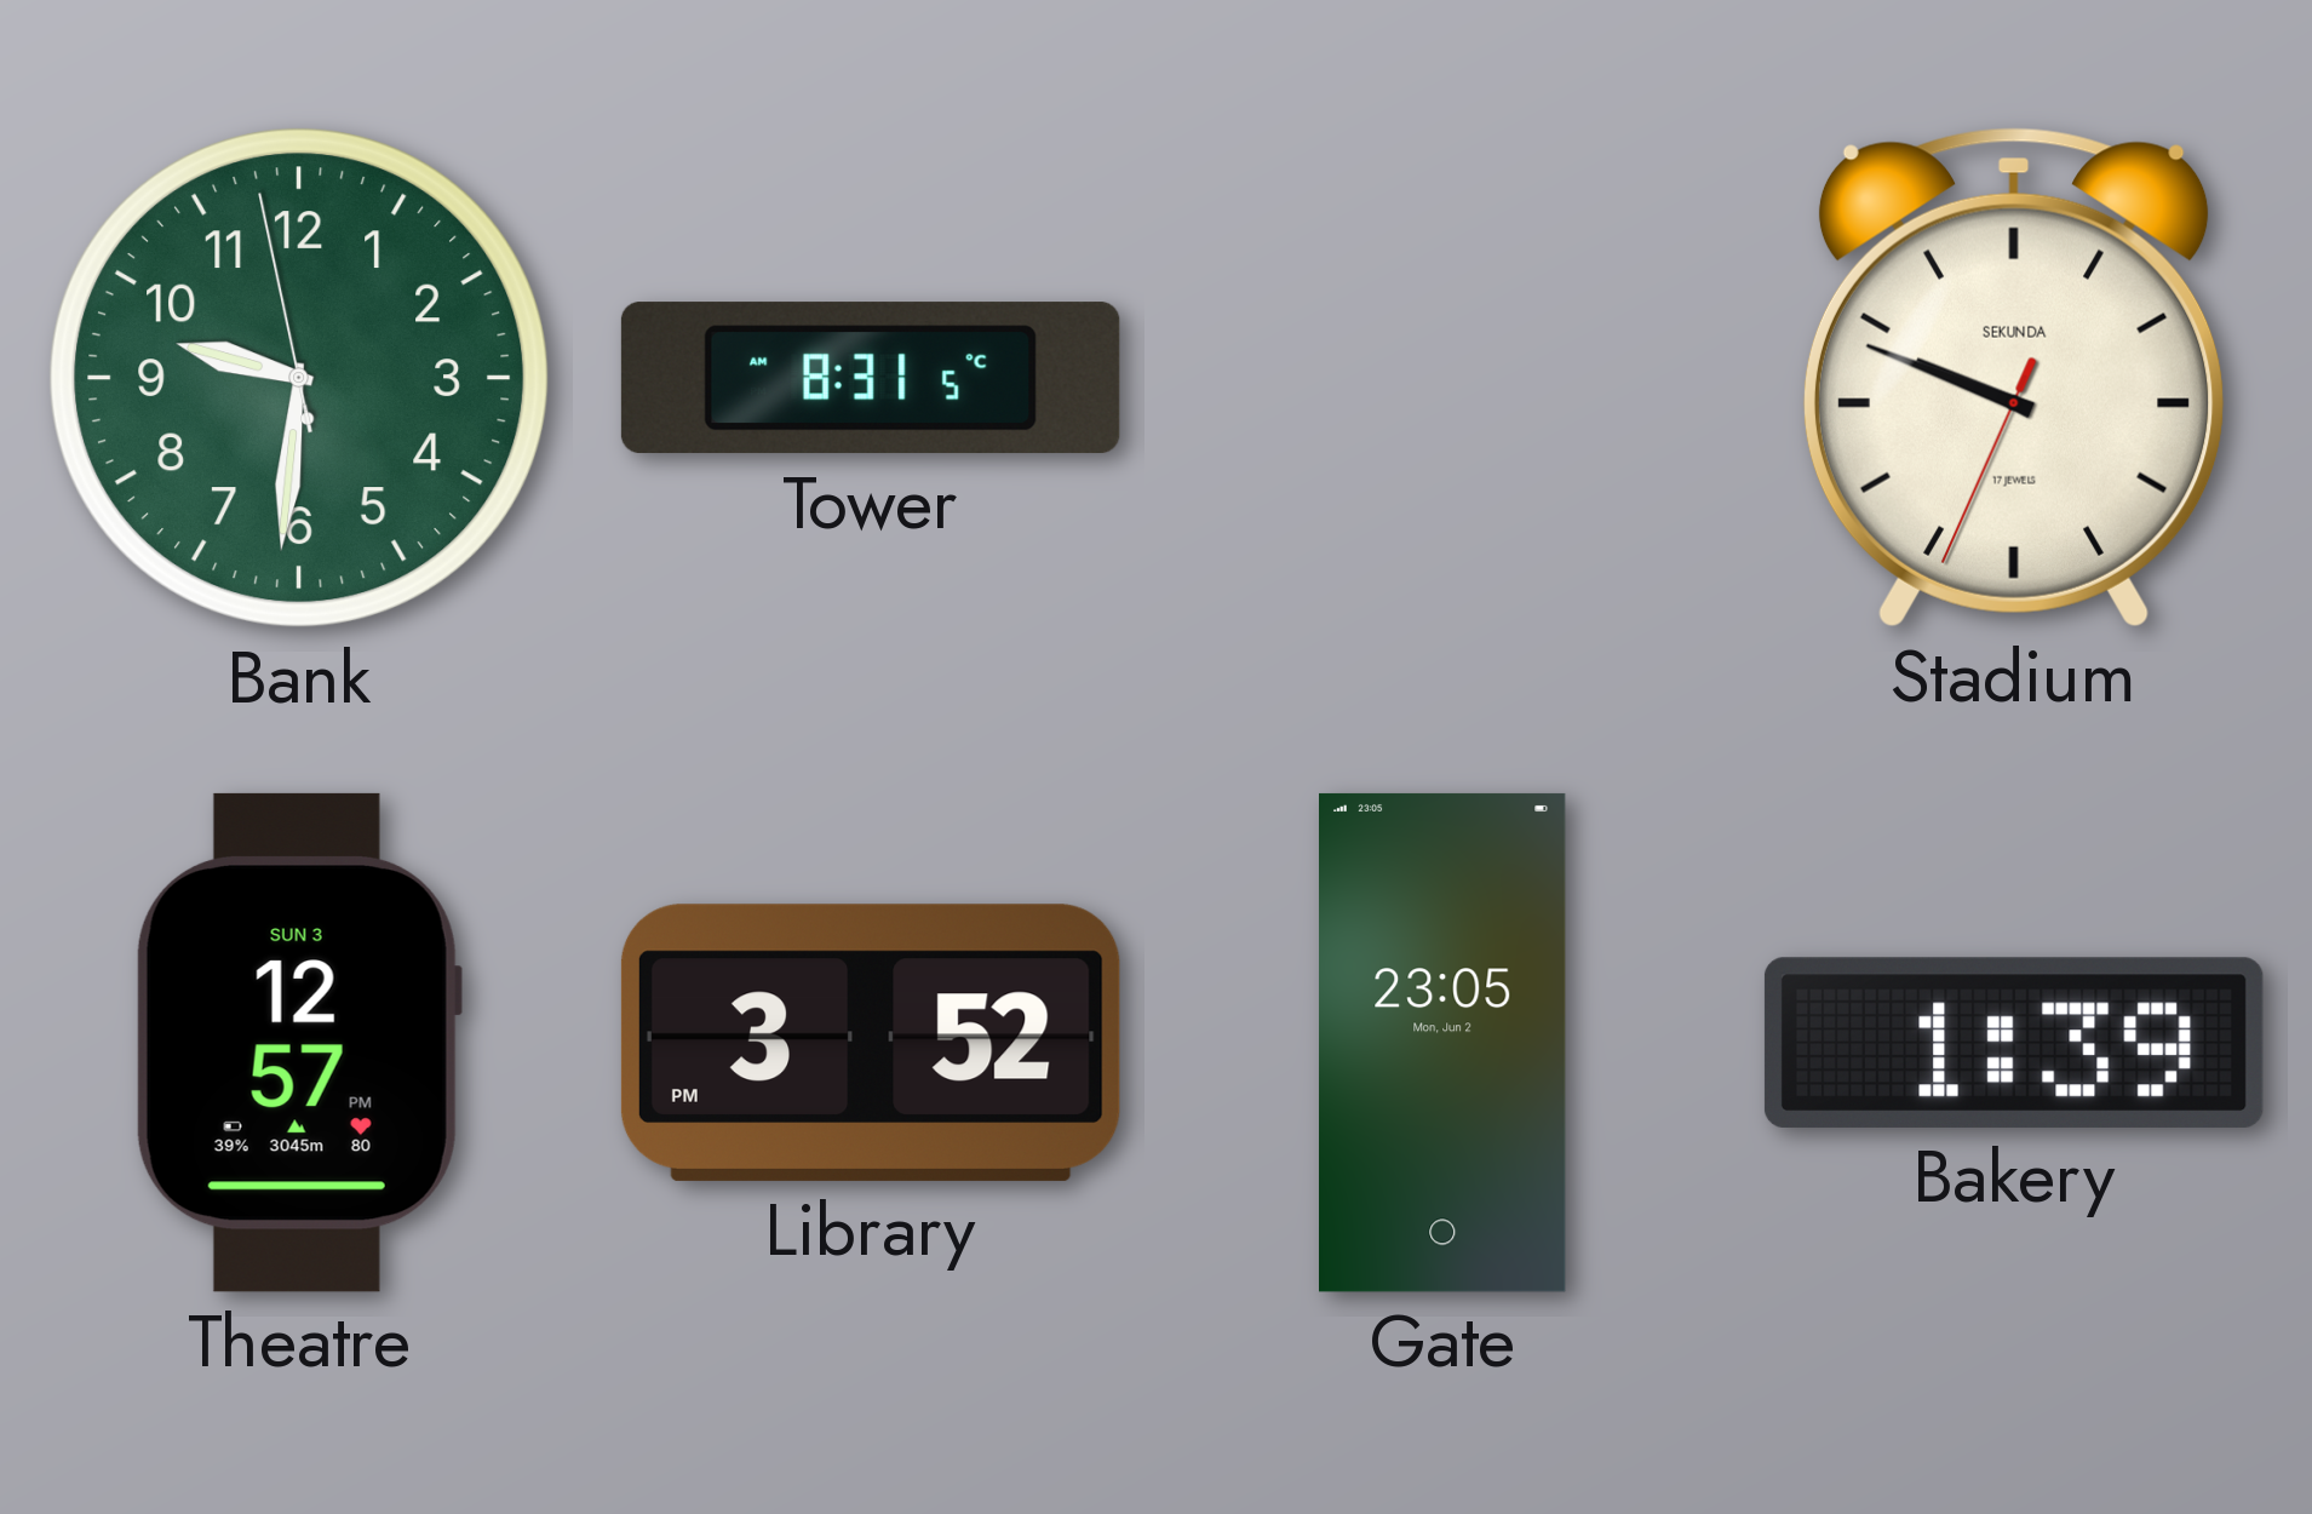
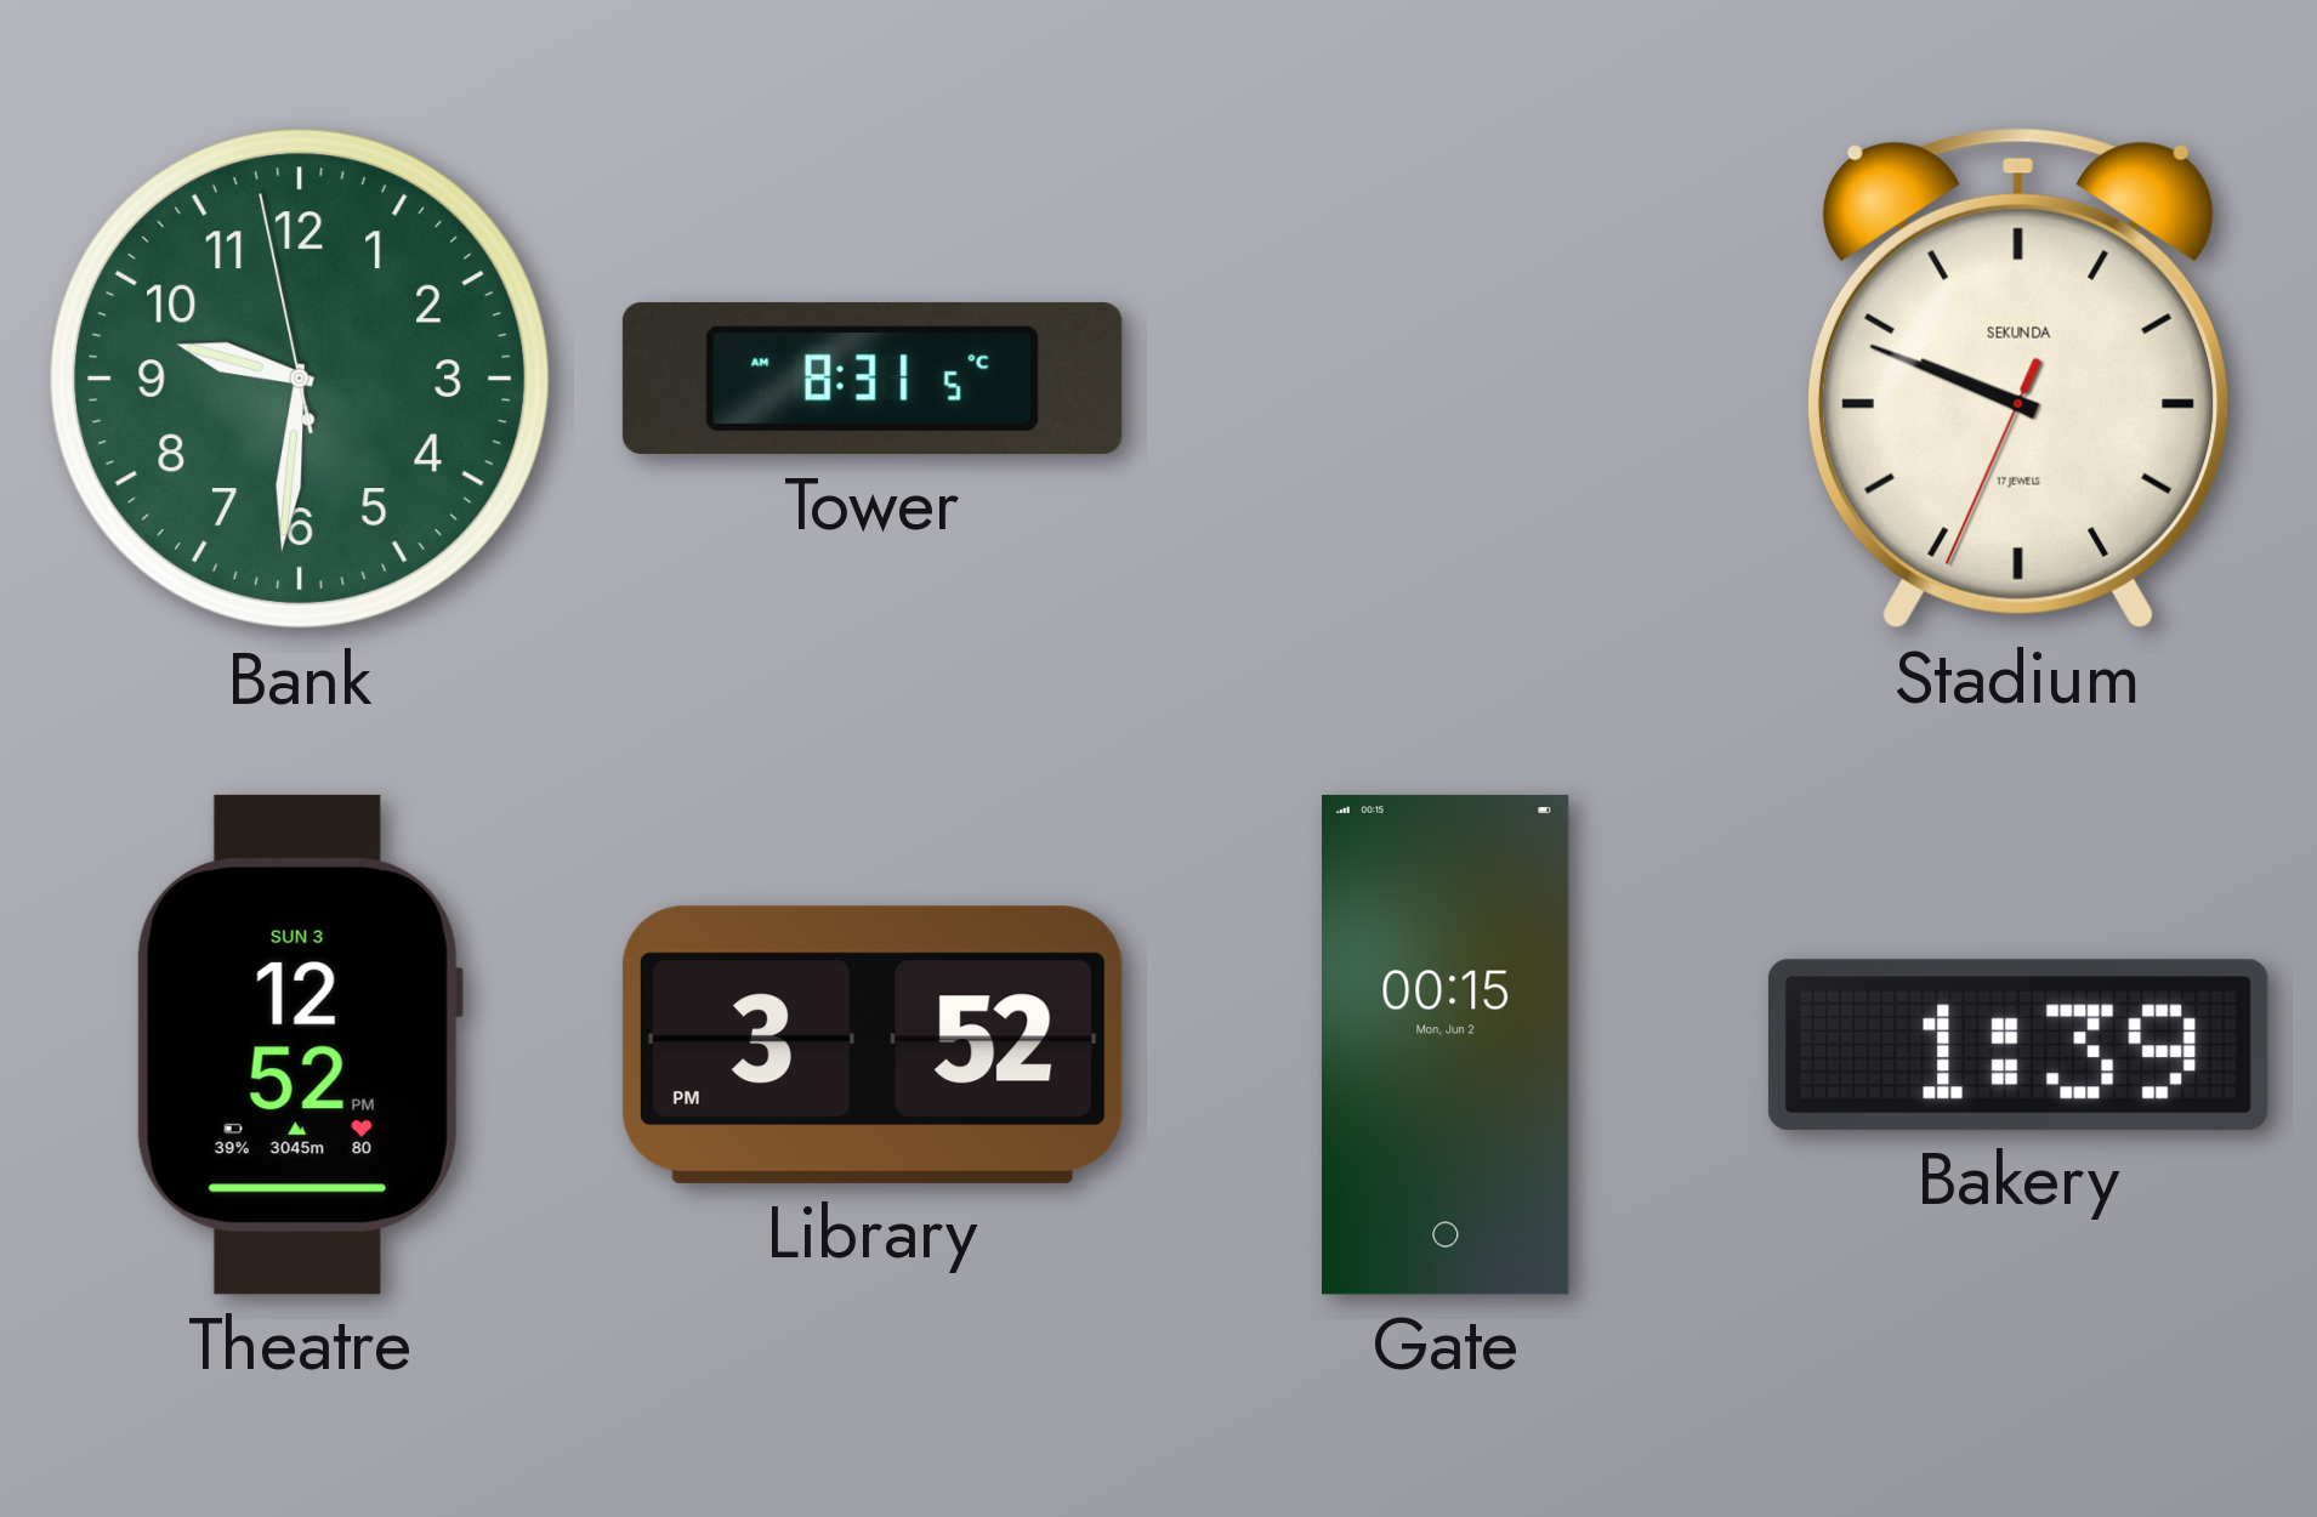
Theatre: 12:57 -> 12:52
Gate: 23:05 -> 00:15
